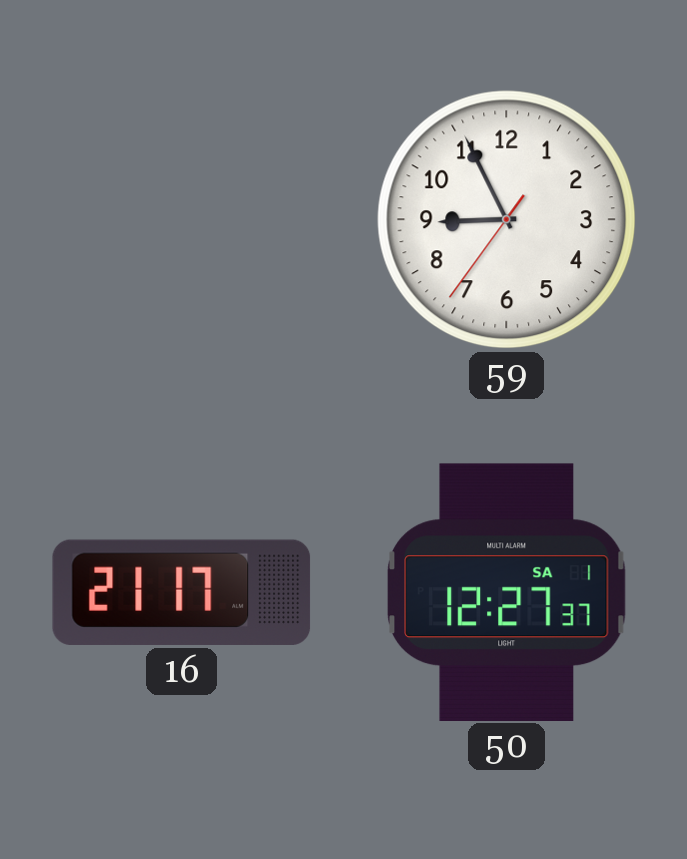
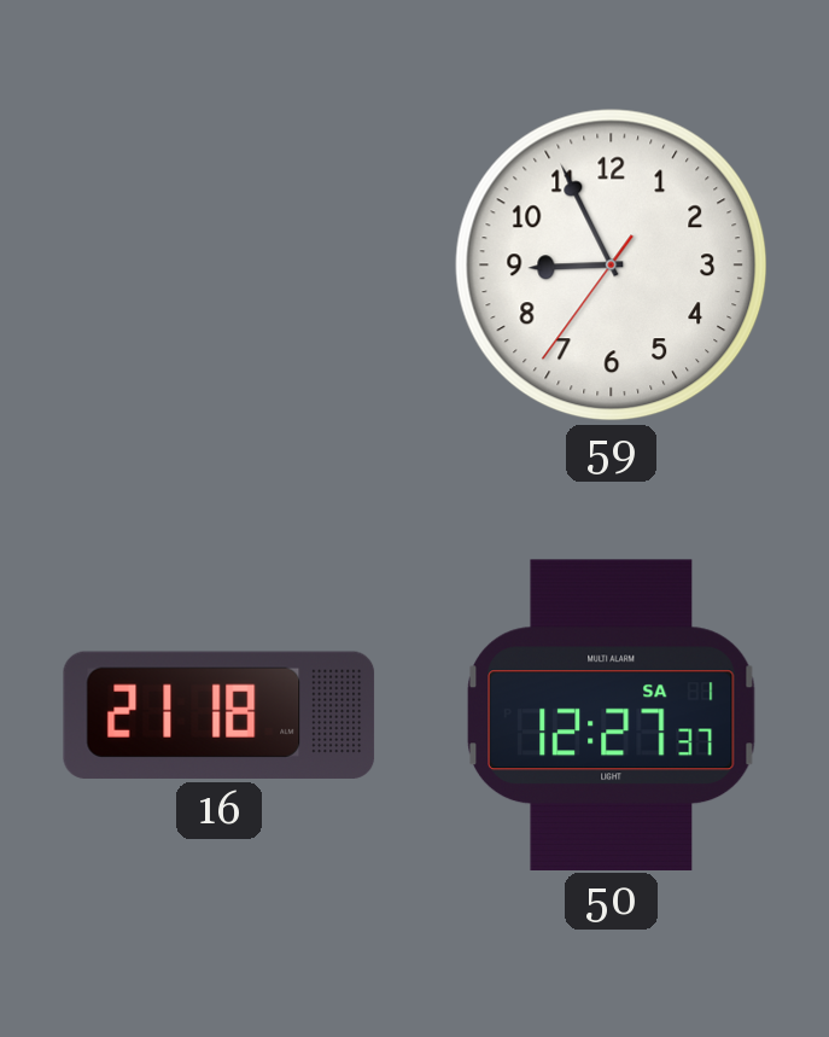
16: 21:17 -> 21:18
